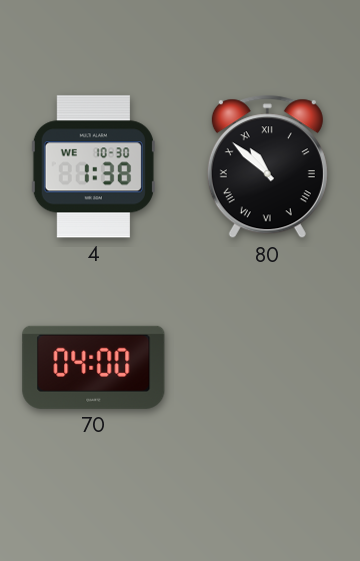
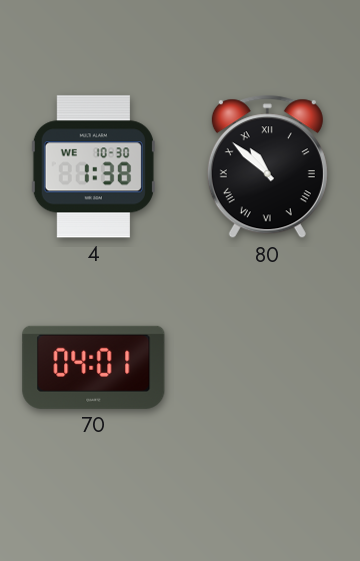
70: 04:00 -> 04:01
